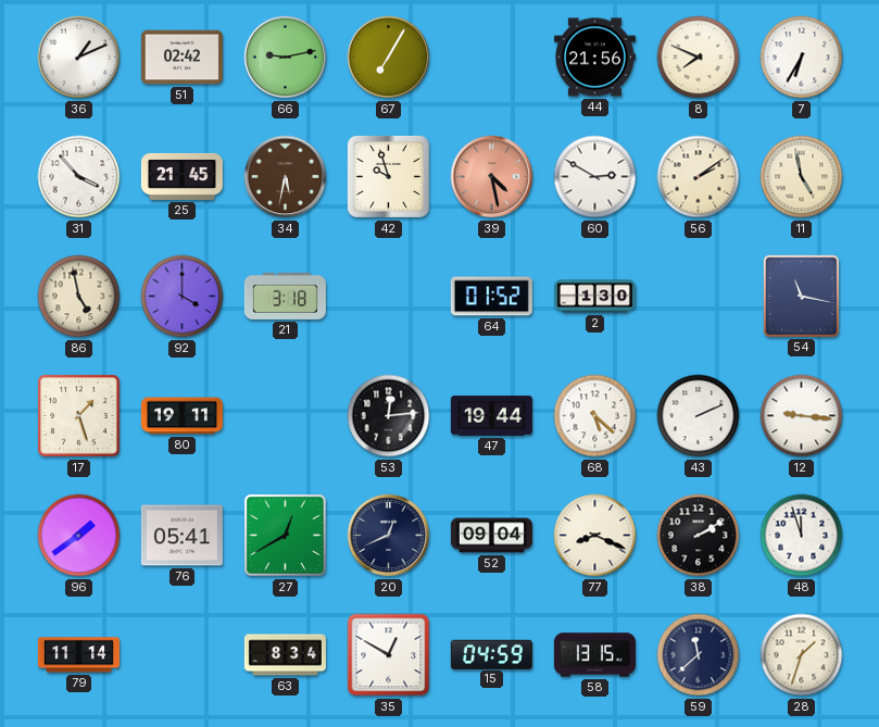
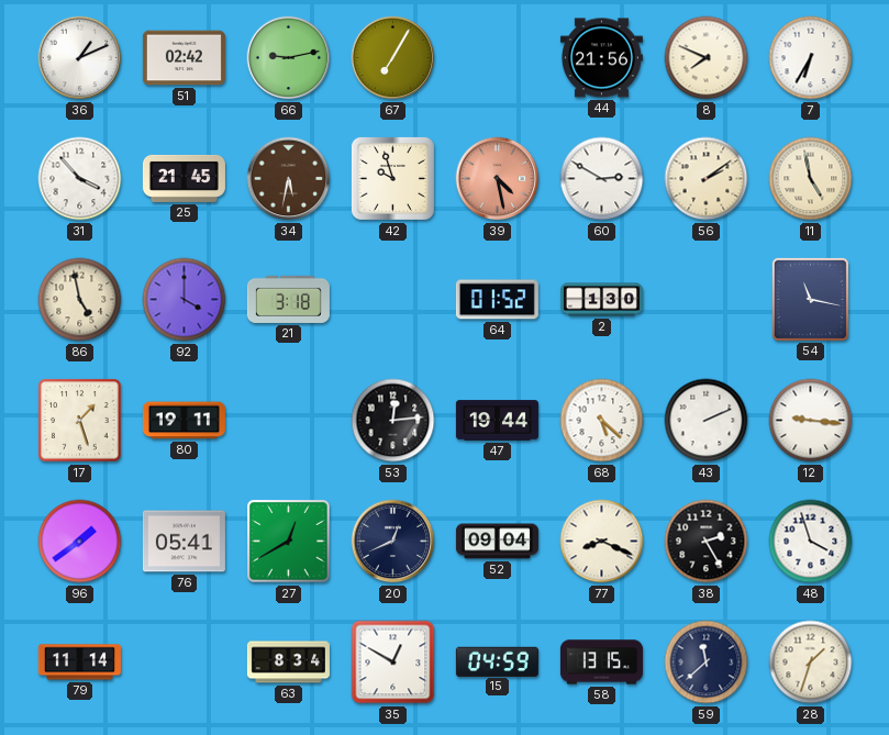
38: 2:10 -> 2:25
48: 11:57 -> 3:57
